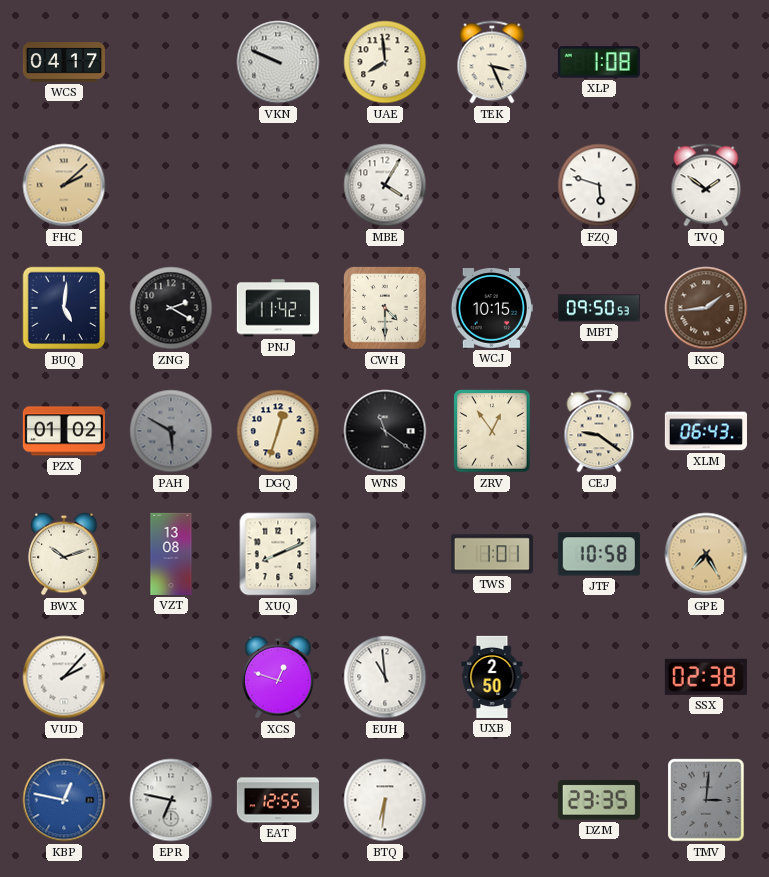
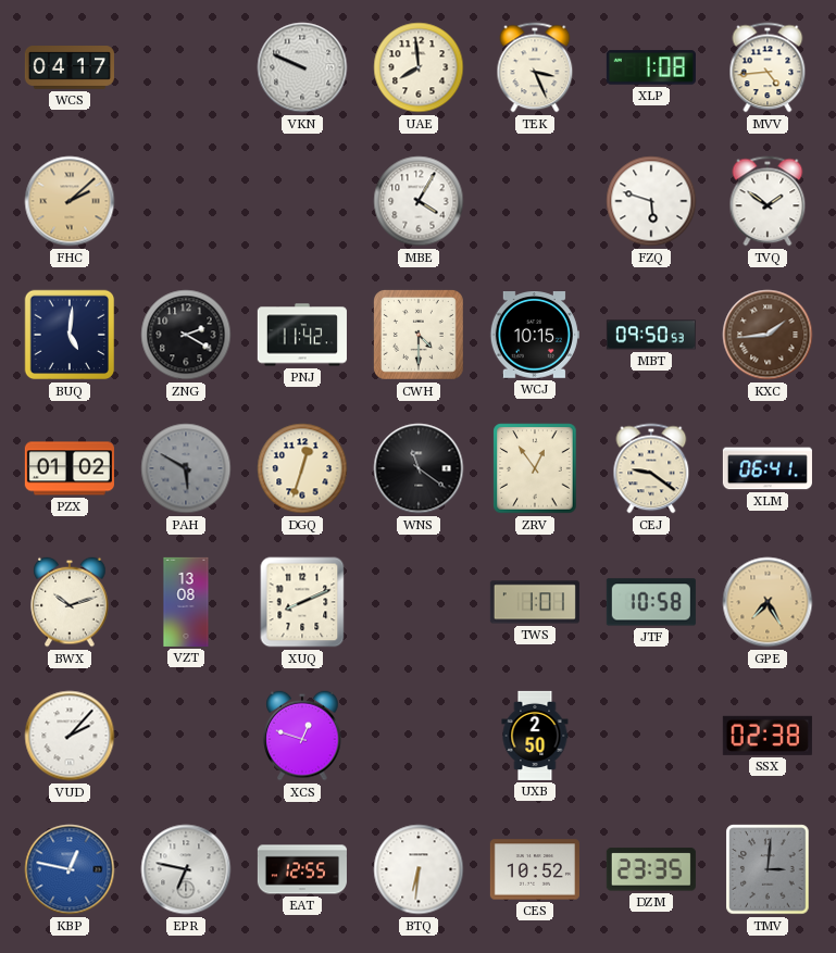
MVV: none -> 4:44
XLM: 06:43 -> 06:41
EUH: 10:59 -> none
CES: none -> 10:52
